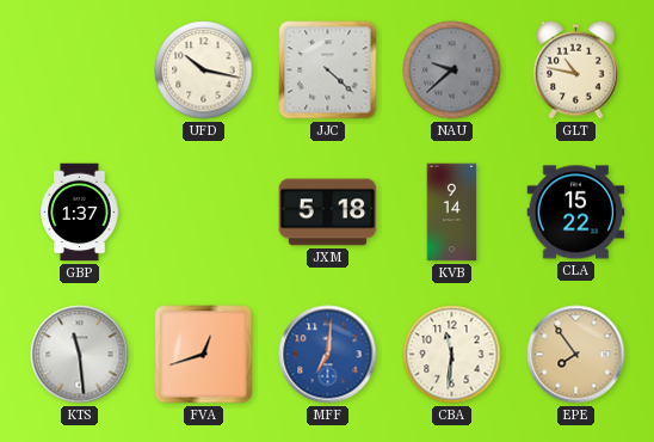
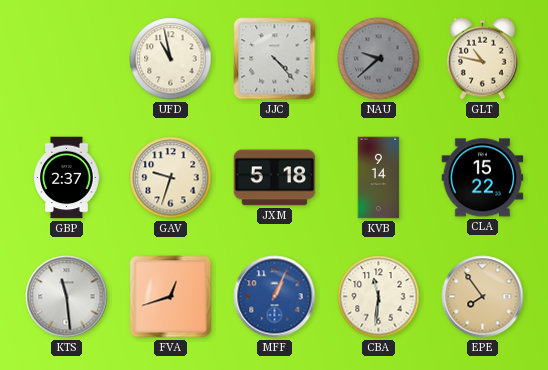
UFD: 10:17 -> 10:58
JJC: 4:22 -> 4:23
GBP: 1:37 -> 2:37
GAV: none -> 9:33
MFF: 7:01 -> 1:04
